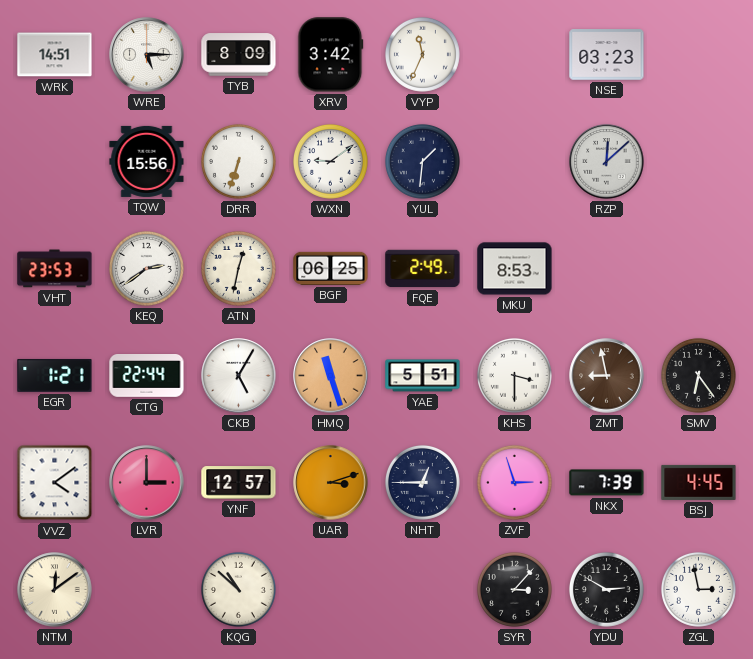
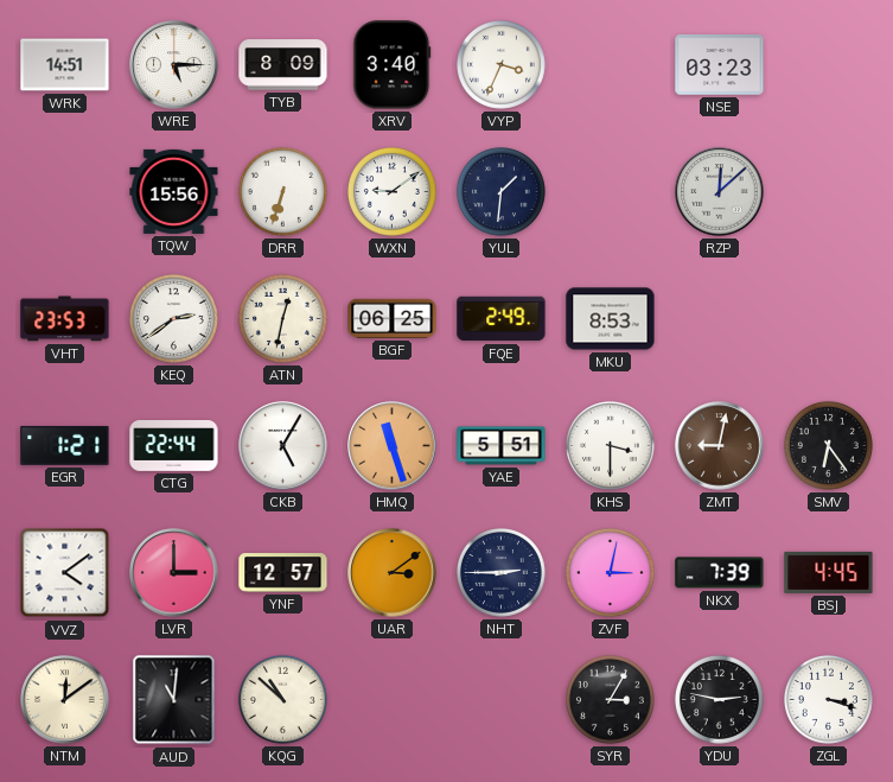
XRV: 3:42 -> 3:40
VYP: 11:34 -> 3:34
ZMT: 8:58 -> 9:02
UAR: 3:12 -> 3:09
NHT: 12:45 -> 2:45
ZVF: 2:57 -> 3:02
AUD: none -> 11:01
SYR: 3:07 -> 3:05
YDU: 2:50 -> 2:47
ZGL: 2:58 -> 3:18
